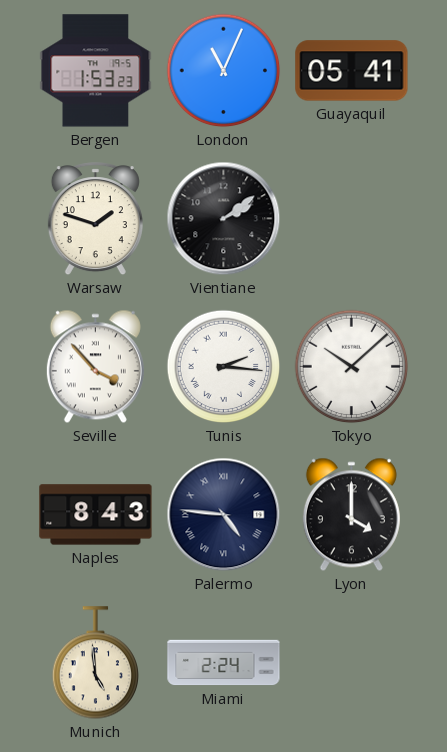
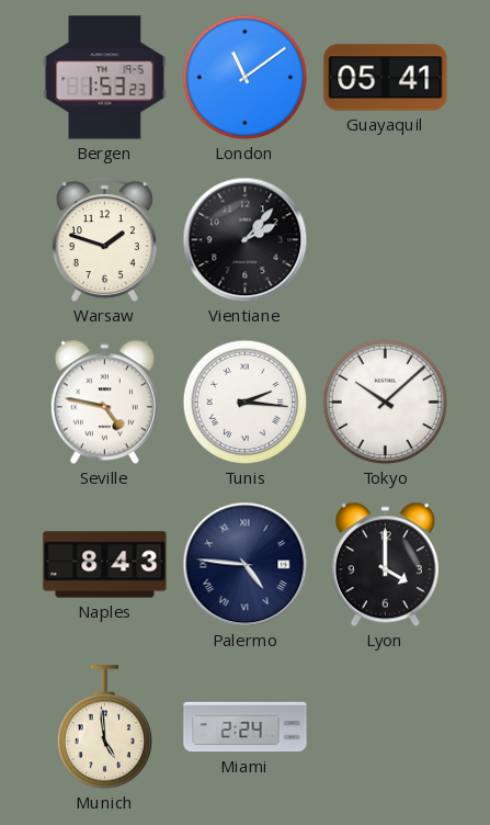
London: 11:04 -> 11:09
Vientiane: 2:09 -> 2:07
Seville: 3:53 -> 4:47
